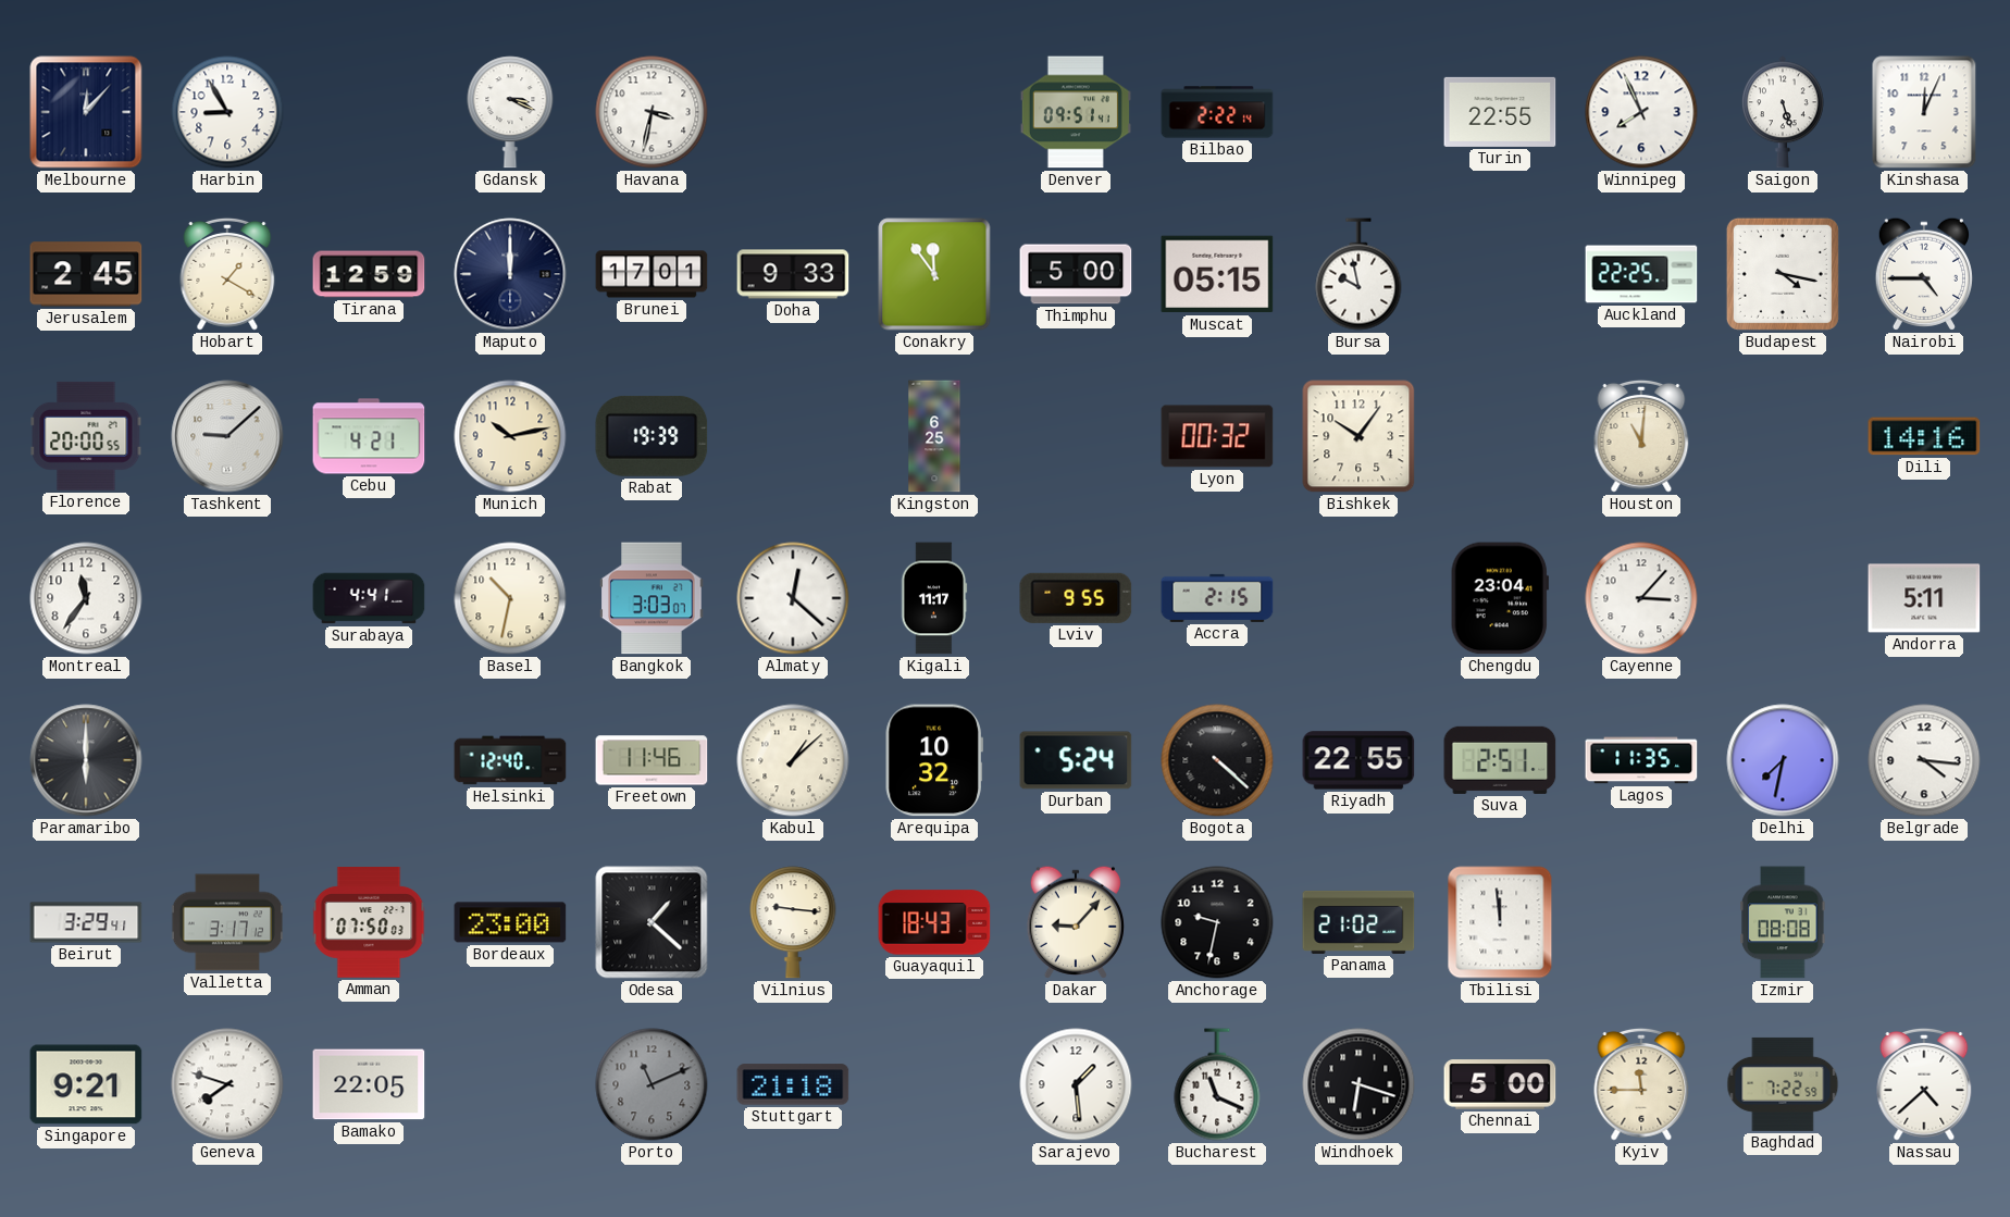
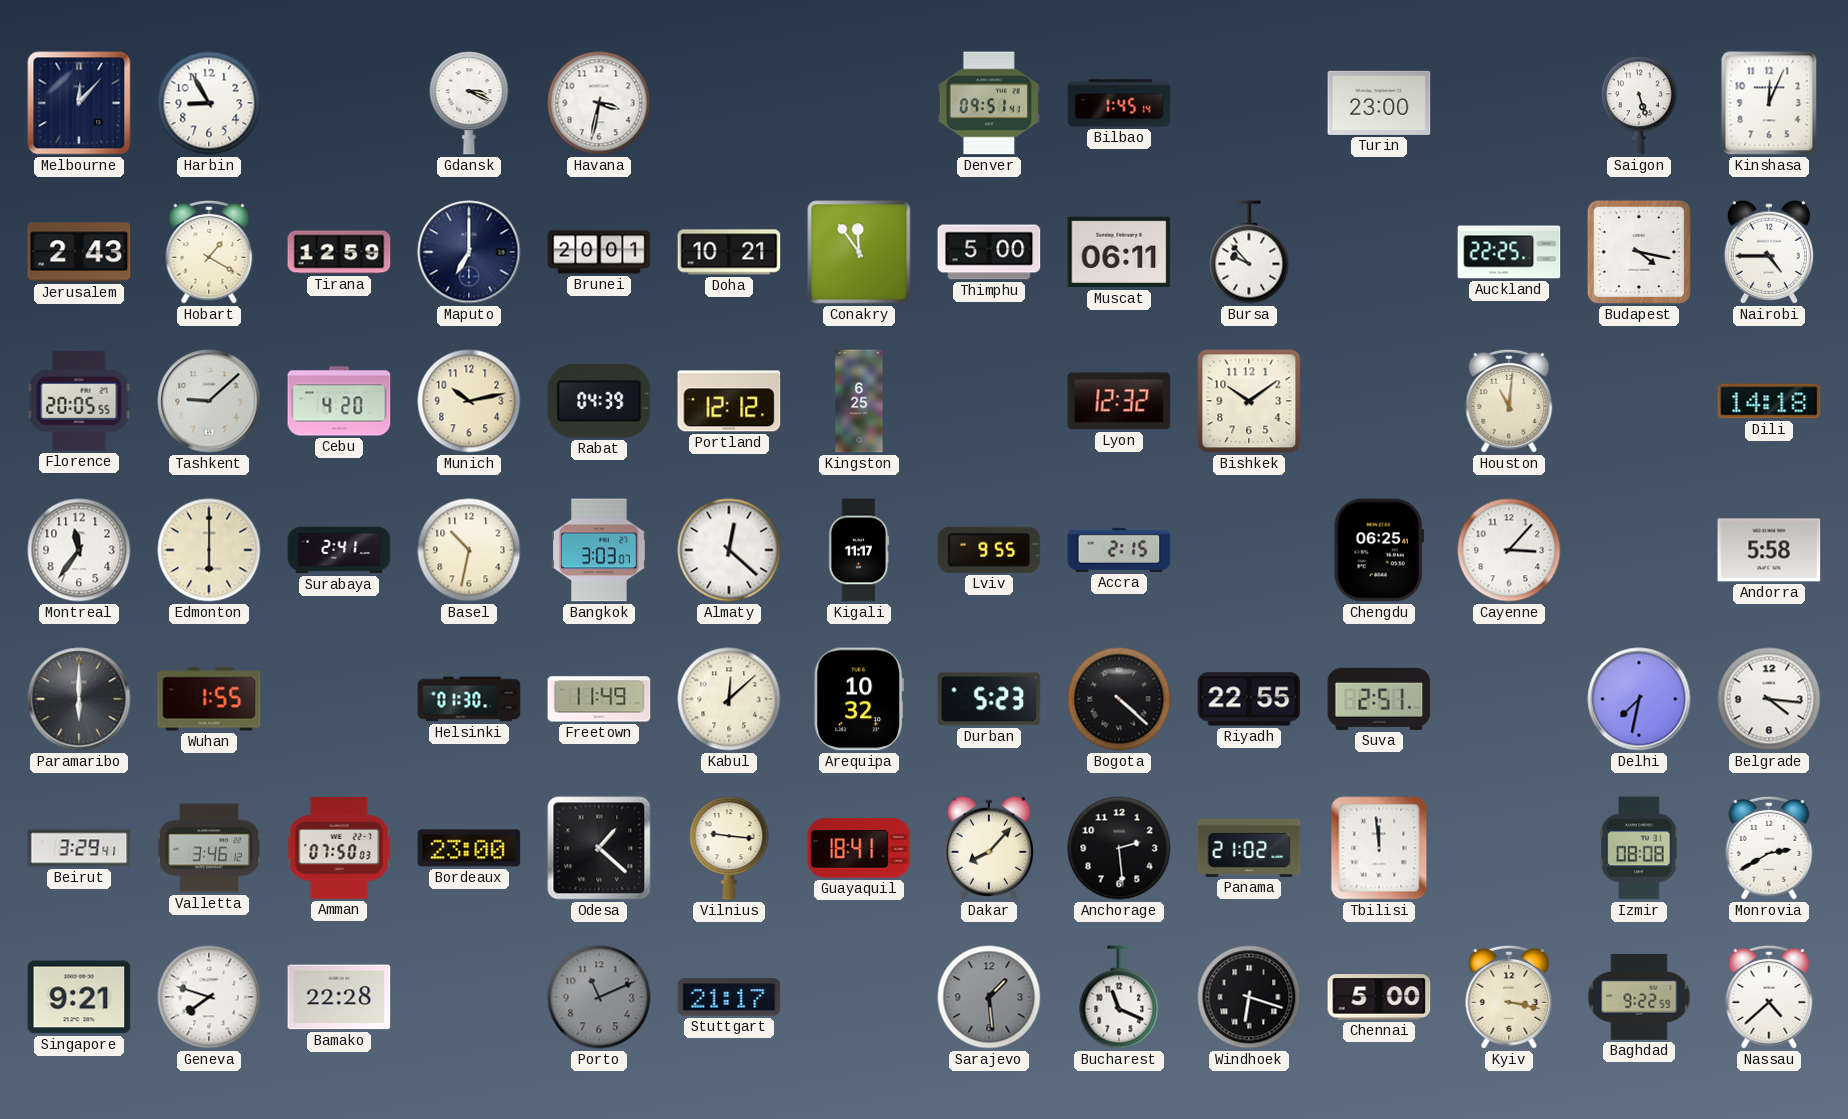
Bilbao: 2:22 -> 1:45
Turin: 22:55 -> 23:00
Winnipeg: 7:56 -> none
Jerusalem: 2:45 -> 2:43
Maputo: 12:00 -> 7:00
Brunei: 17:01 -> 20:01
Doha: 9:33 -> 10:21
Muscat: 05:15 -> 06:11
Bursa: 9:58 -> 9:53
Florence: 20:00 -> 20:05
Cebu: 4:21 -> 4:20
Rabat: 19:39 -> 04:39
Portland: none -> 12:12
Lyon: 00:32 -> 12:32
Bishkek: 10:06 -> 10:09
Dili: 14:16 -> 14:18
Edmonton: none -> 6:00
Surabaya: 4:41 -> 2:41
Chengdu: 23:04 -> 06:25
Andorra: 5:11 -> 5:58
Wuhan: none -> 1:55
Helsinki: 12:40 -> 01:30
Freetown: 11:46 -> 11:49
Kabul: 1:08 -> 12:08
Durban: 5:24 -> 5:23
Lagos: 11:35 -> none
Valletta: 3:17 -> 3:46
Guayaquil: 18:43 -> 18:41
Dakar: 9:07 -> 8:07
Anchorage: 9:32 -> 2:29
Monrovia: none -> 2:40
Bamako: 22:05 -> 22:28
Stuttgart: 21:18 -> 21:17
Sarajevo dial: white -> grey
Kyiv: 11:45 -> 3:17
Baghdad: 7:22 -> 9:22
